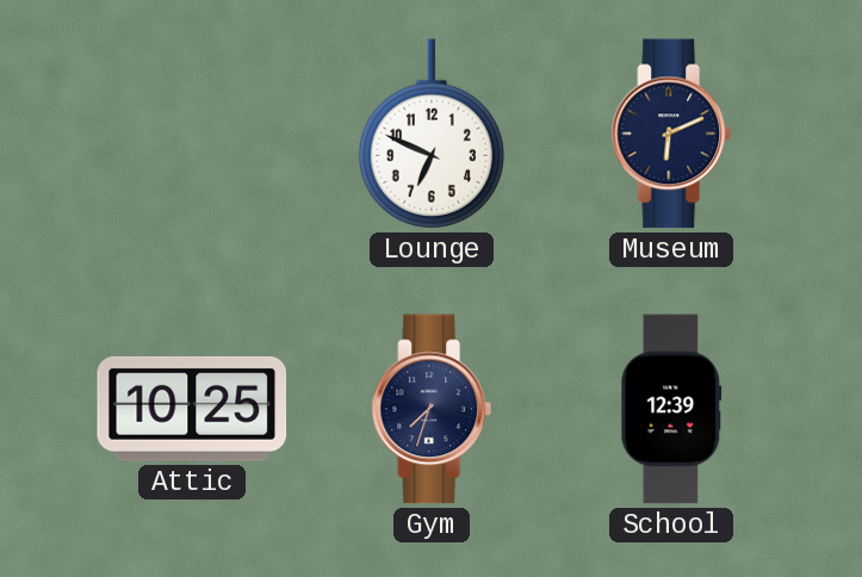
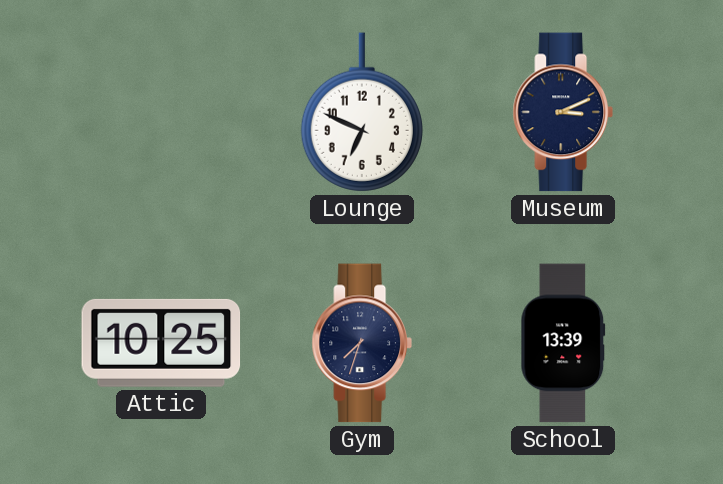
Museum: 6:11 -> 3:11
School: 12:39 -> 13:39
